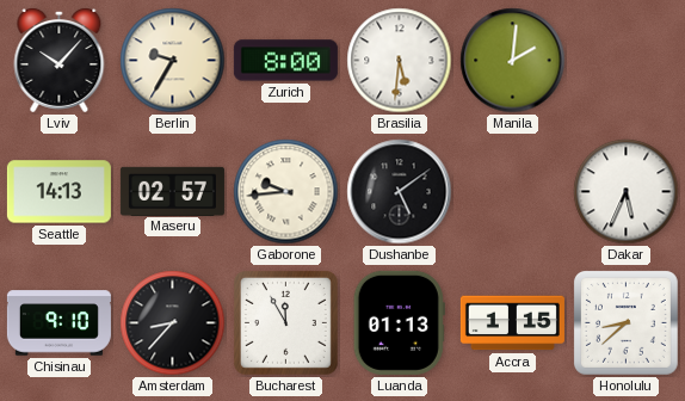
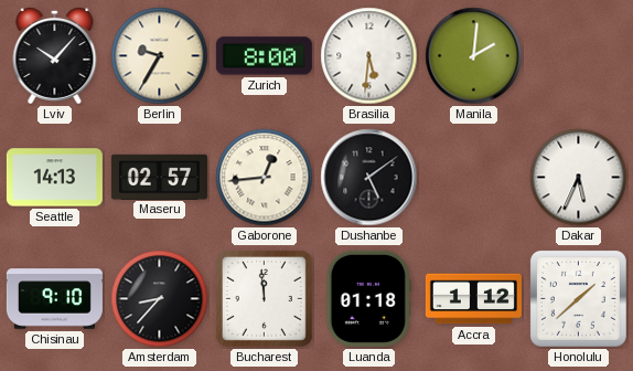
Gaborone: 9:44 -> 12:44
Bucharest: 11:55 -> 11:59
Luanda: 01:13 -> 01:18
Accra: 1:15 -> 1:12
Honolulu: 8:38 -> 1:38
